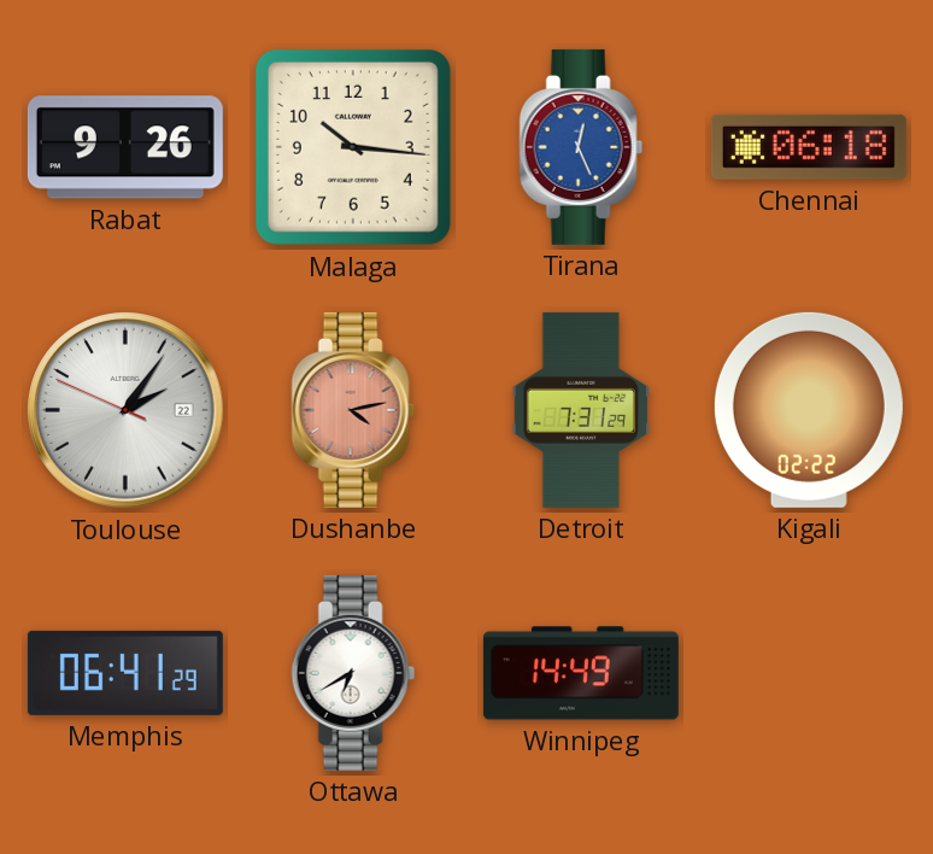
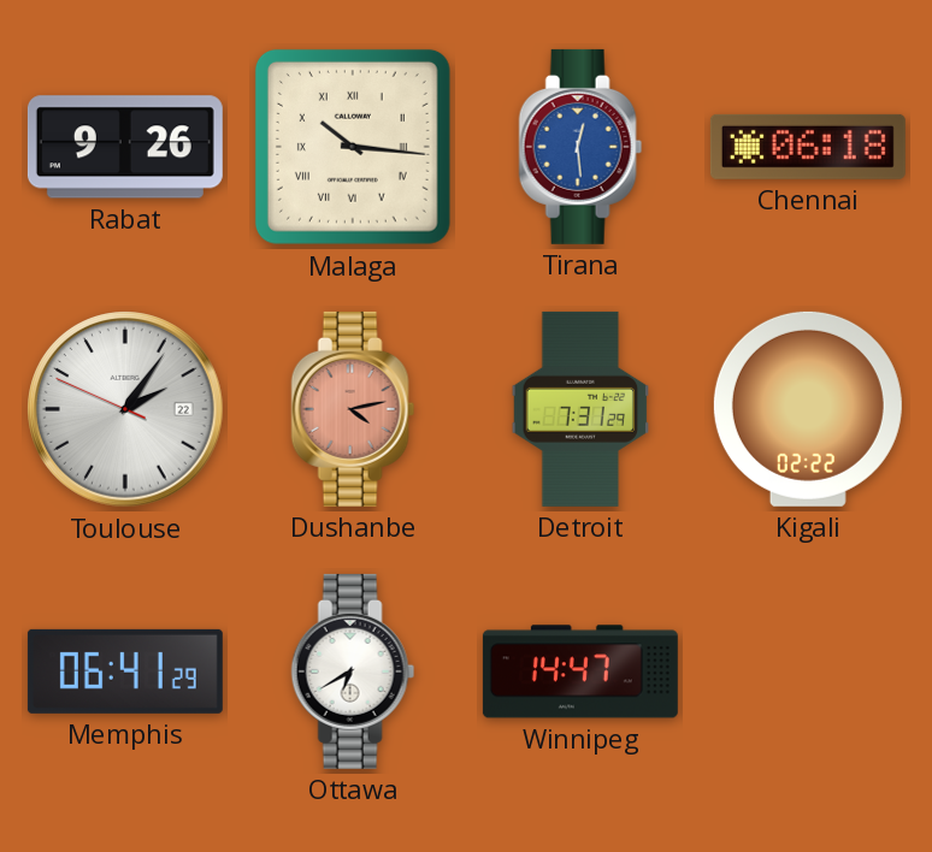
Malaga numerals: Arabic -> Roman
Tirana: 12:26 -> 12:29
Winnipeg: 14:49 -> 14:47
